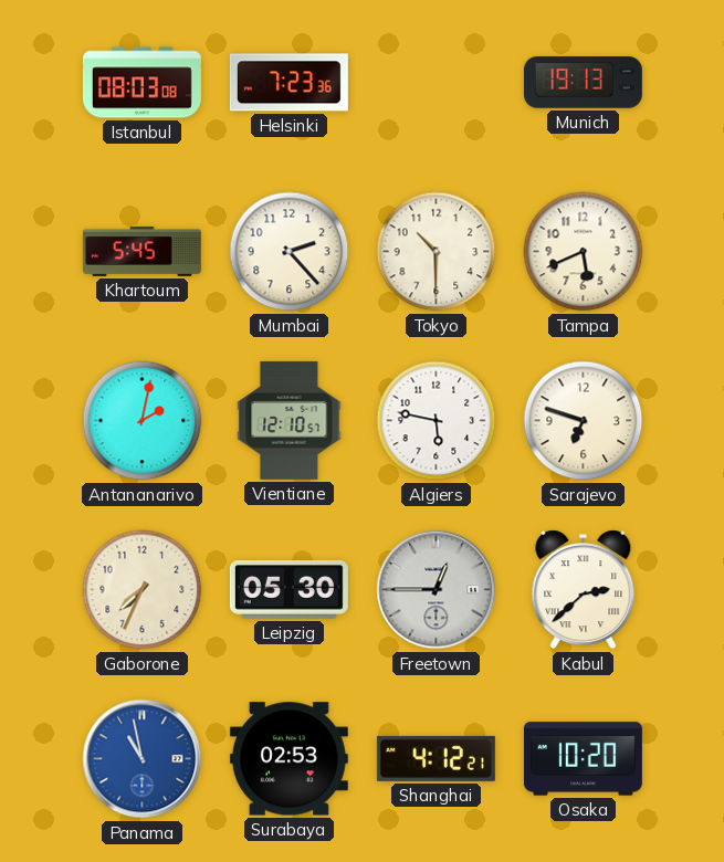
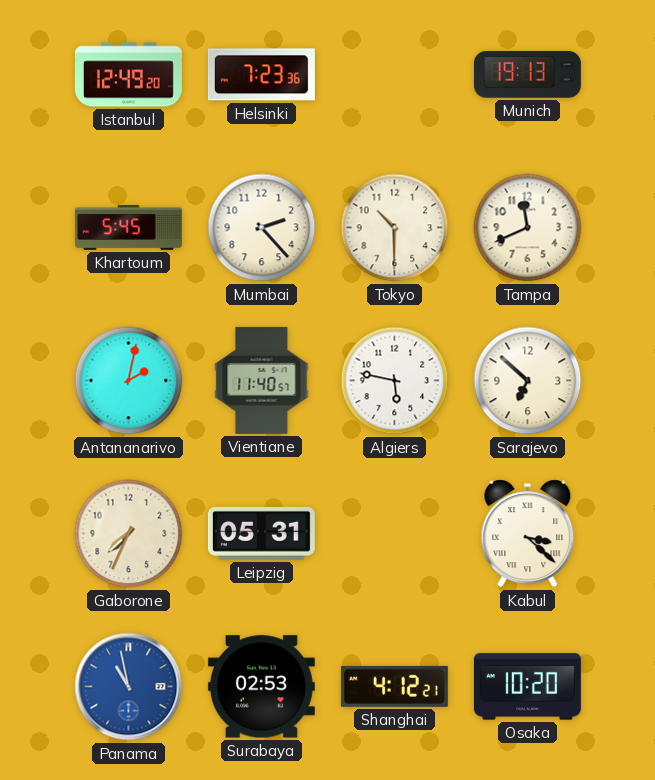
Istanbul: 08:03 -> 12:49
Tampa: 5:41 -> 11:41
Vientiane: 12:10 -> 11:40
Sarajevo: 6:48 -> 6:52
Leipzig: 05:30 -> 05:31
Freetown: 12:45 -> none
Kabul: 2:38 -> 3:22
